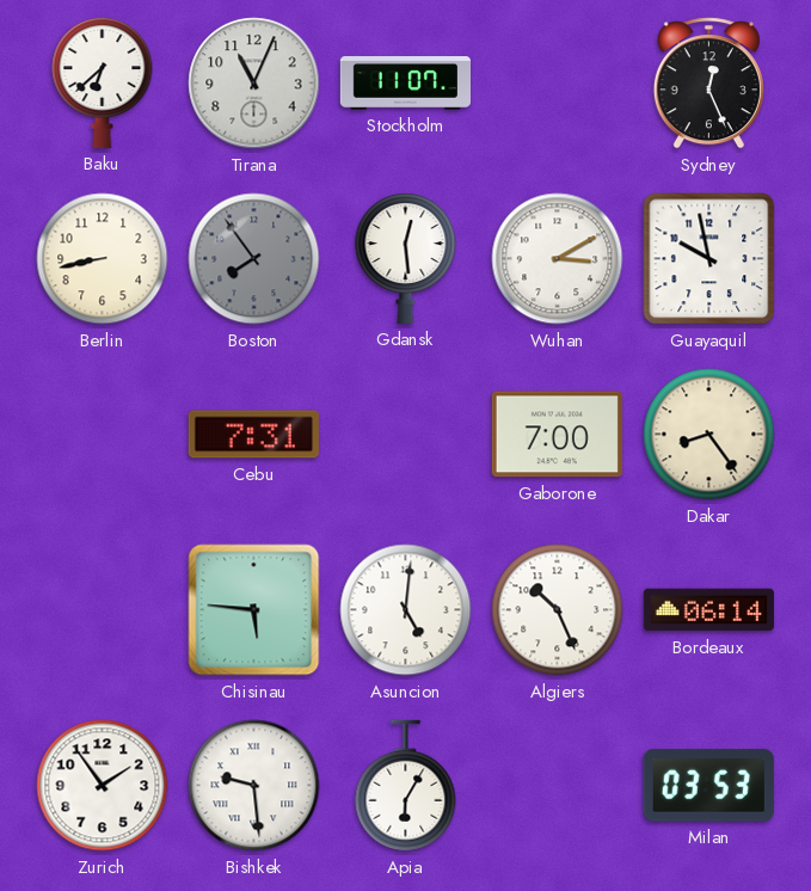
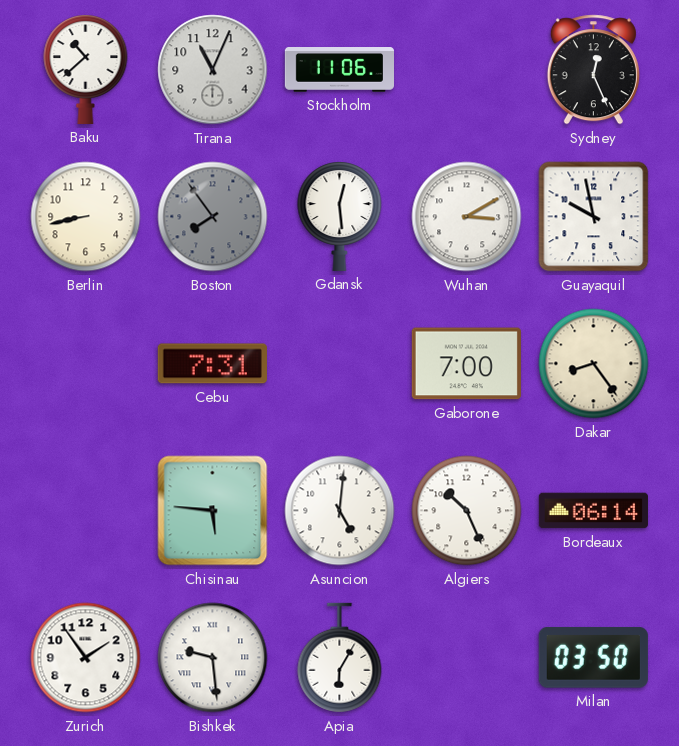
Baku: 6:38 -> 10:38
Stockholm: 11:07 -> 11:06
Milan: 03:53 -> 03:50
